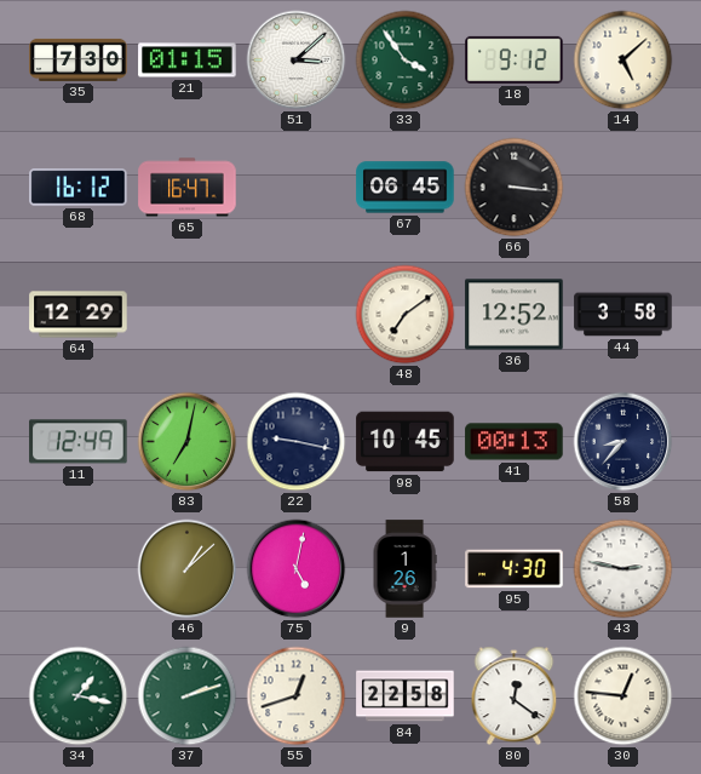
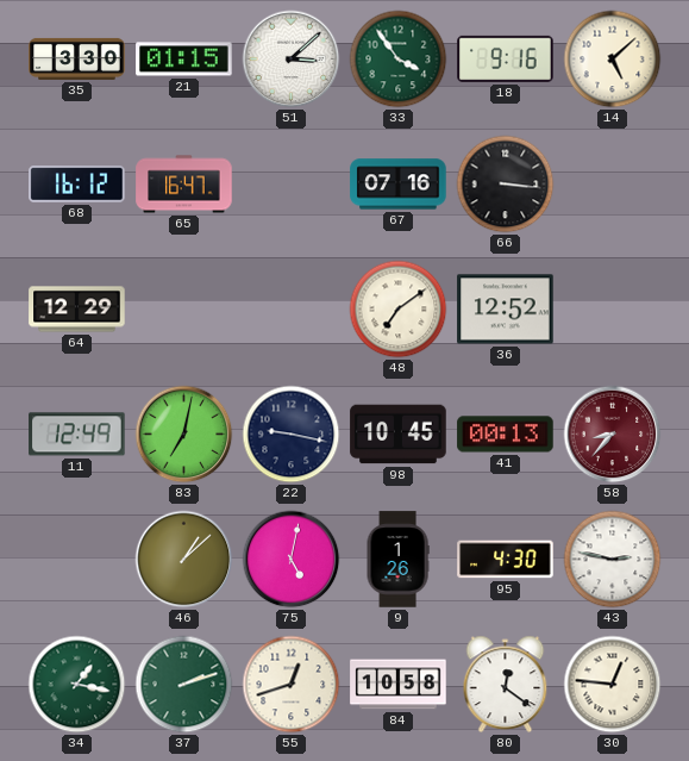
35: 7:30 -> 3:30
18: 9:12 -> 9:16
67: 06:45 -> 07:16
44: 3:58 -> none
58 dial: navy -> burgundy
84: 22:58 -> 10:58
